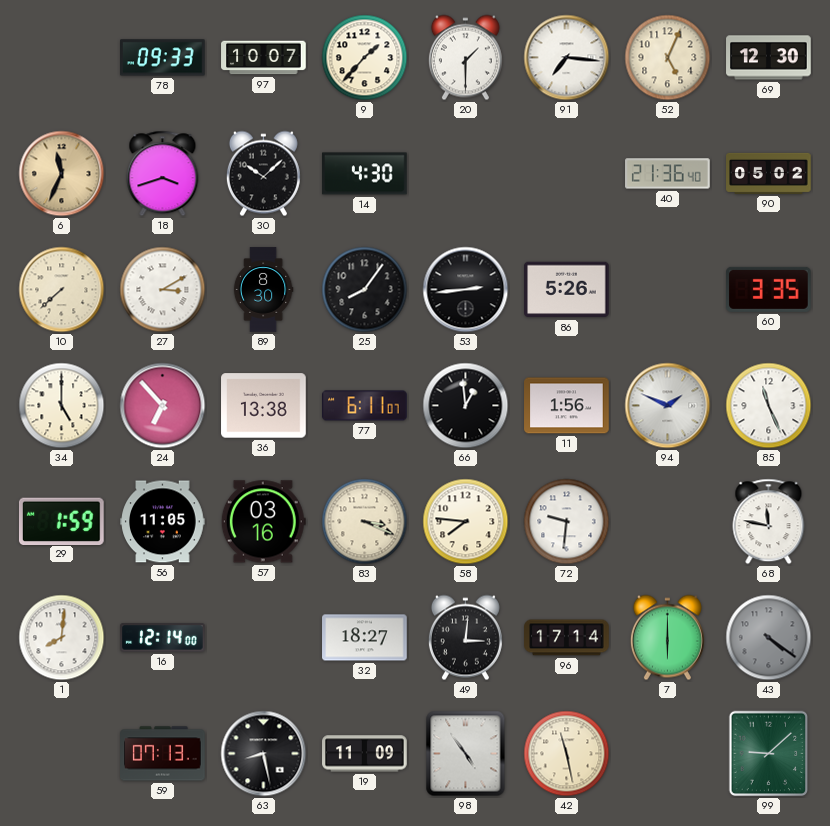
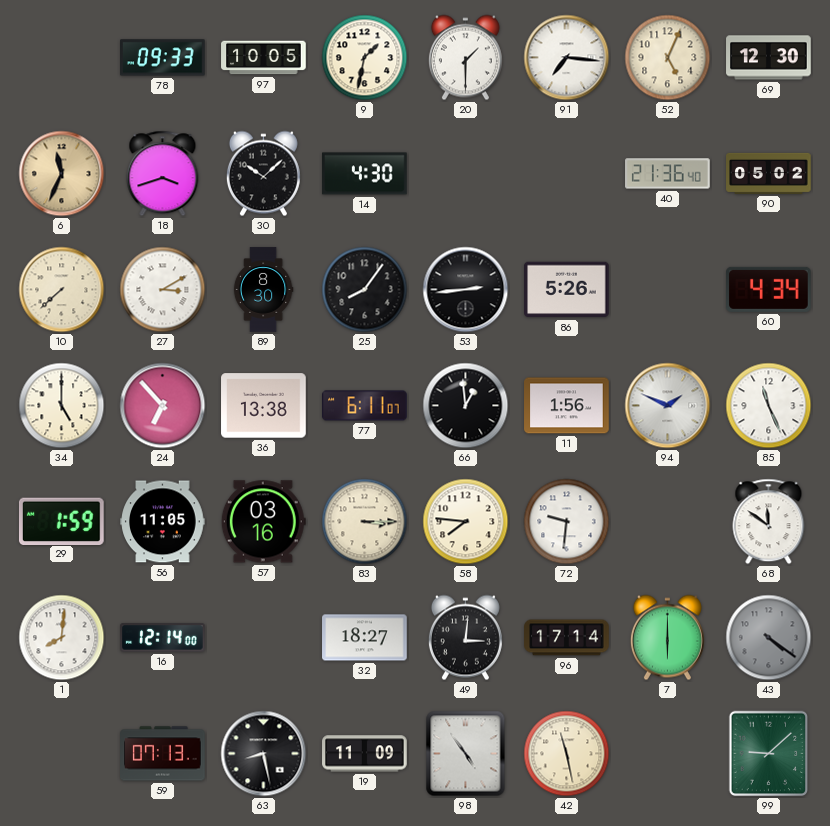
97: 10:07 -> 10:05
9: 1:37 -> 1:32
60: 3:35 -> 4:34
83: 3:19 -> 3:15
68: 11:47 -> 11:51
